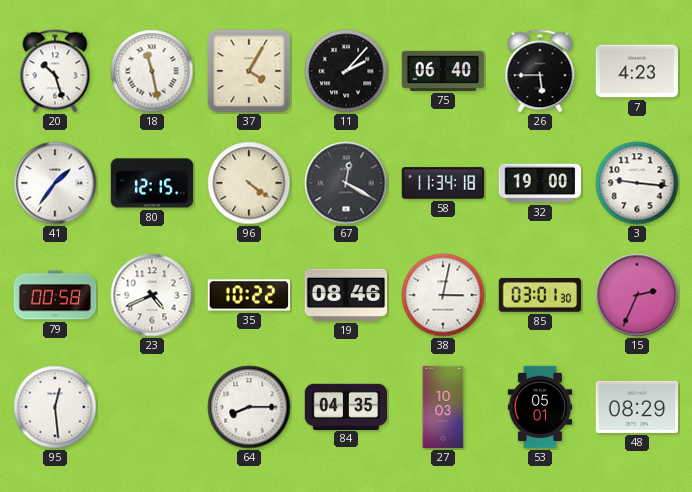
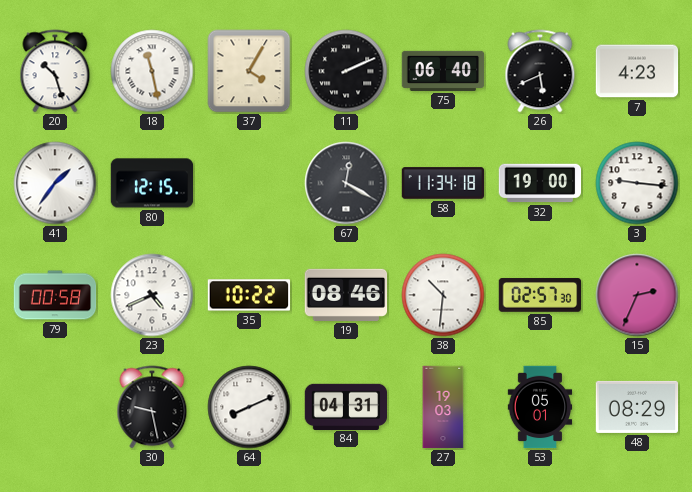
11: 2:07 -> 2:11
26: 5:45 -> 5:41
96: 4:21 -> none
38: 3:02 -> 10:31
85: 03:01 -> 02:57
95: 12:29 -> none
30: none -> 9:28
64: 8:15 -> 8:11
84: 04:35 -> 04:31
27: 10:03 -> 19:03
